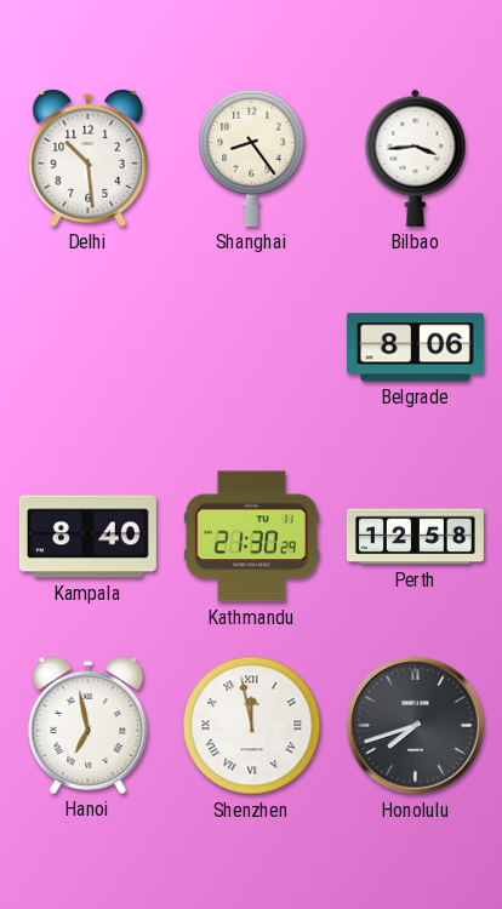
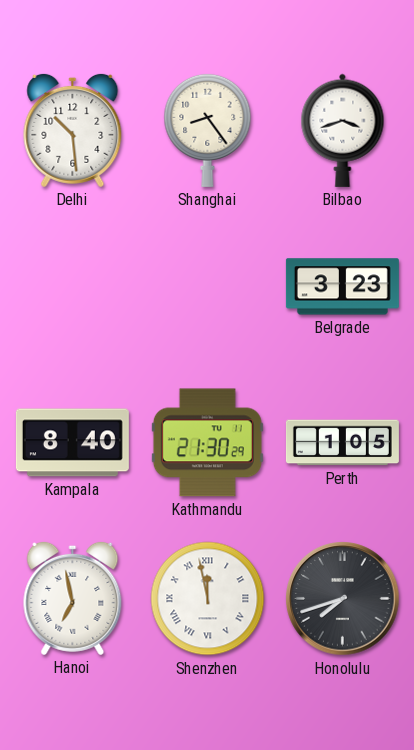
Bilbao: 3:44 -> 3:42
Belgrade: 8:06 -> 3:23
Perth: 12:58 -> 1:05
